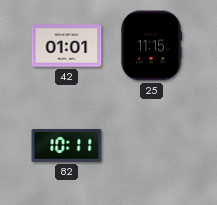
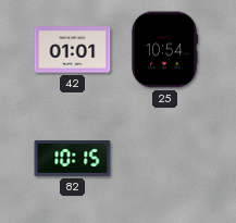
25: 11:15 -> 10:54
82: 10:11 -> 10:15
